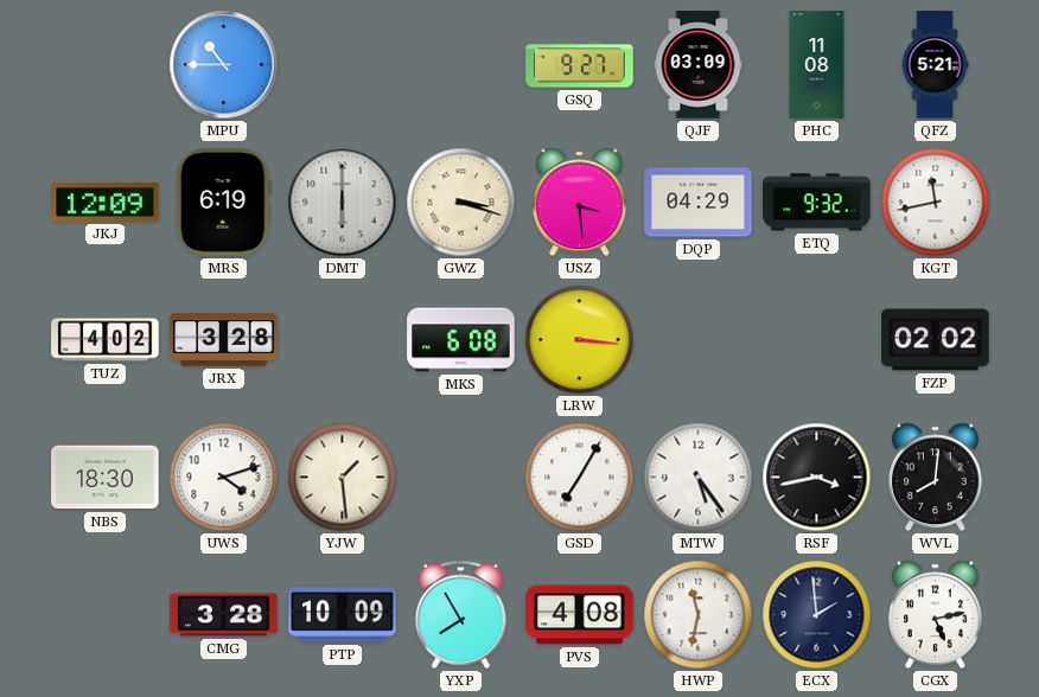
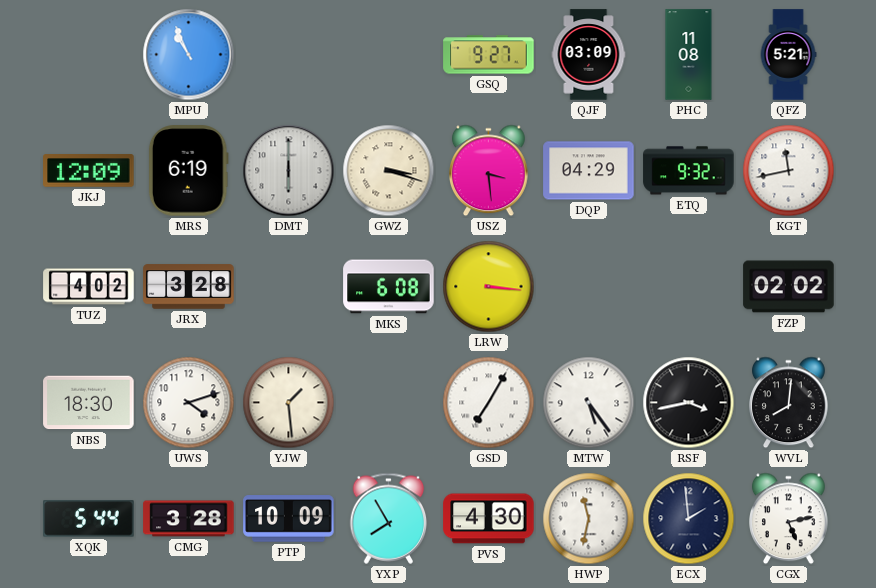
MPU: 10:45 -> 10:56
XQK: none -> 5:44
PVS: 4:08 -> 4:30
